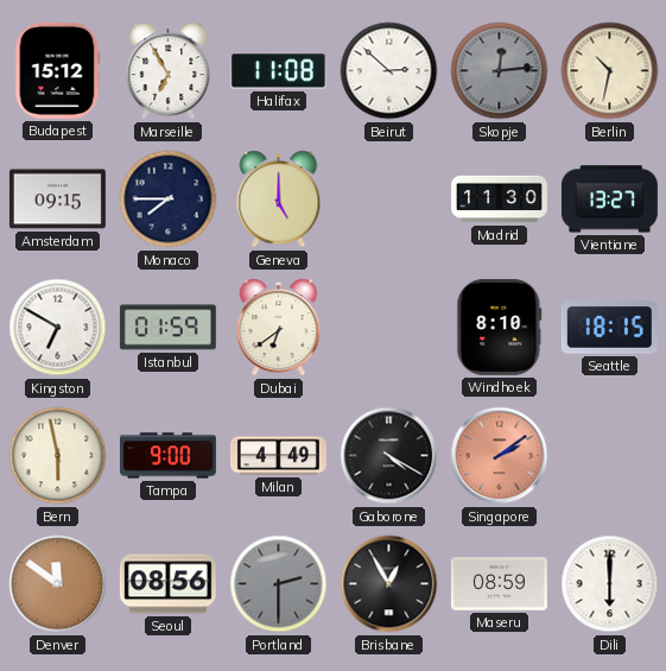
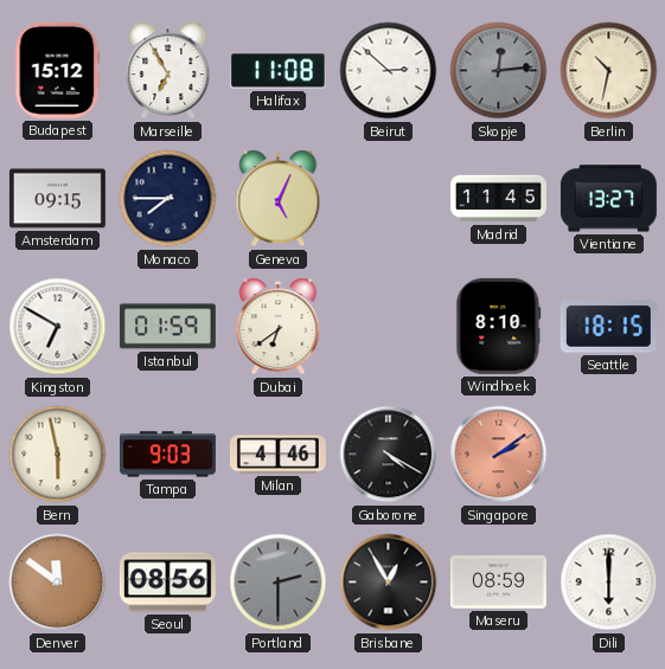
Geneva: 5:00 -> 5:04
Madrid: 11:30 -> 11:45
Tampa: 9:00 -> 9:03
Milan: 4:49 -> 4:46
